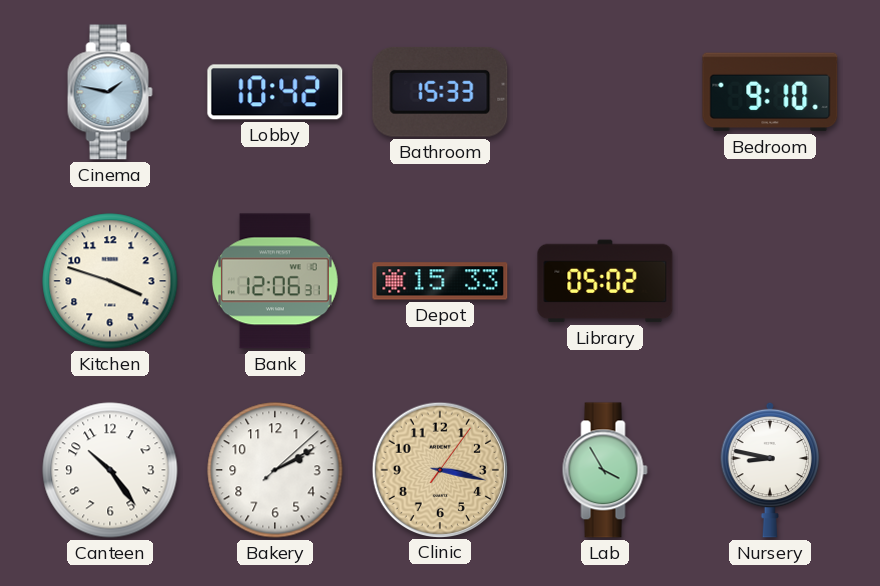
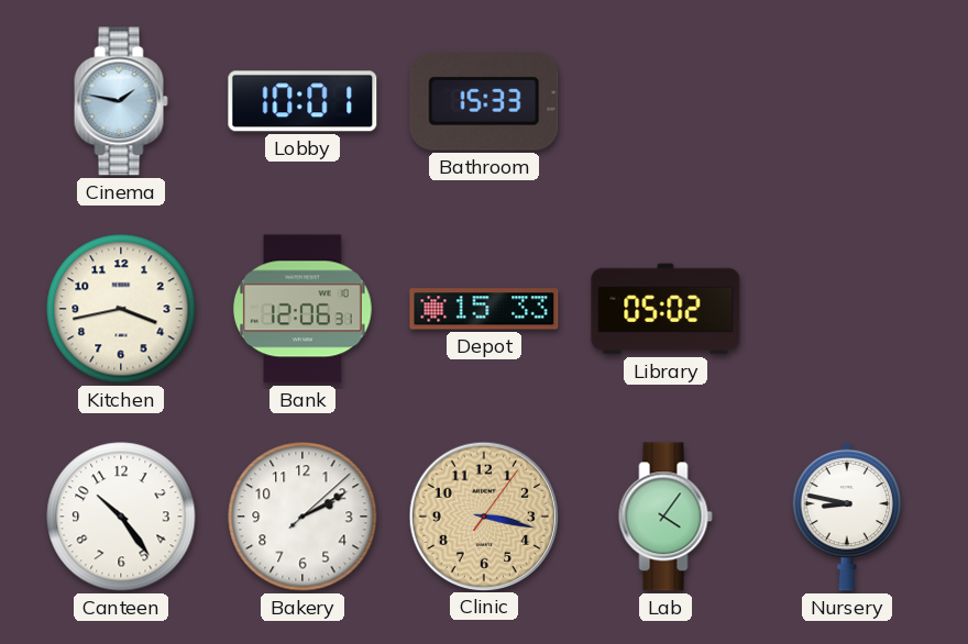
Lobby: 10:42 -> 10:01
Bedroom: 9:10 -> none
Kitchen: 3:48 -> 3:43
Lab: 3:55 -> 4:06
